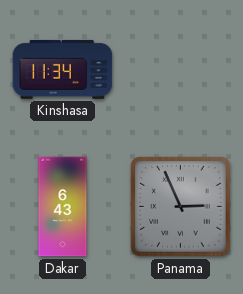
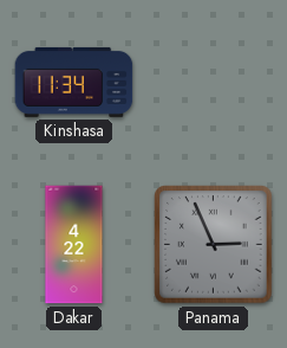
Dakar: 6:43 -> 4:22
